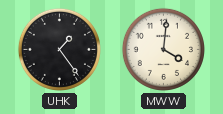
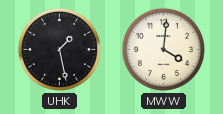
UHK: 1:24 -> 1:28
